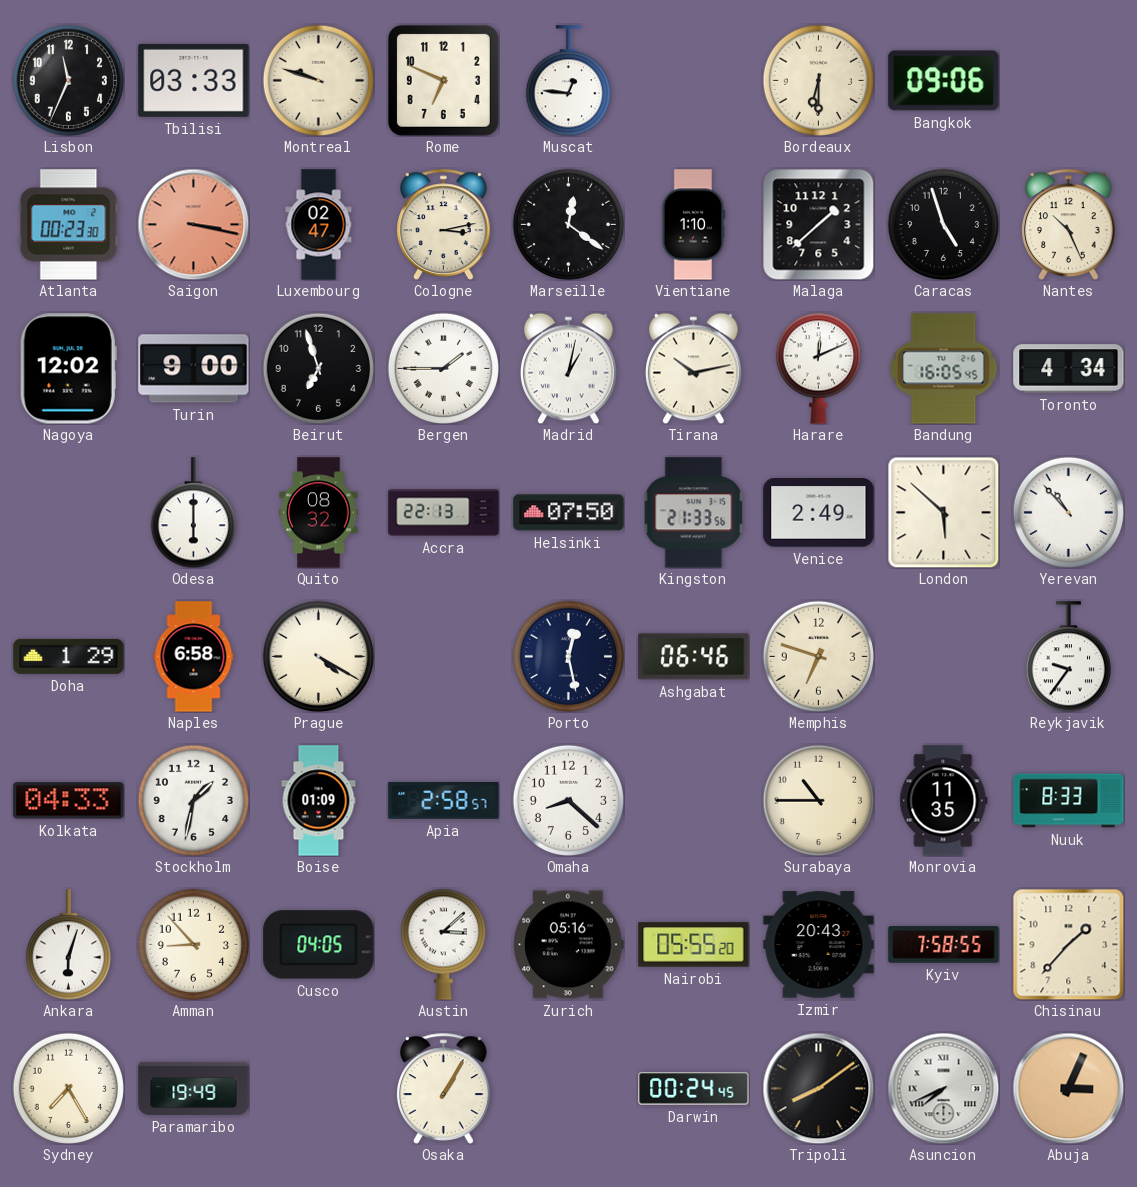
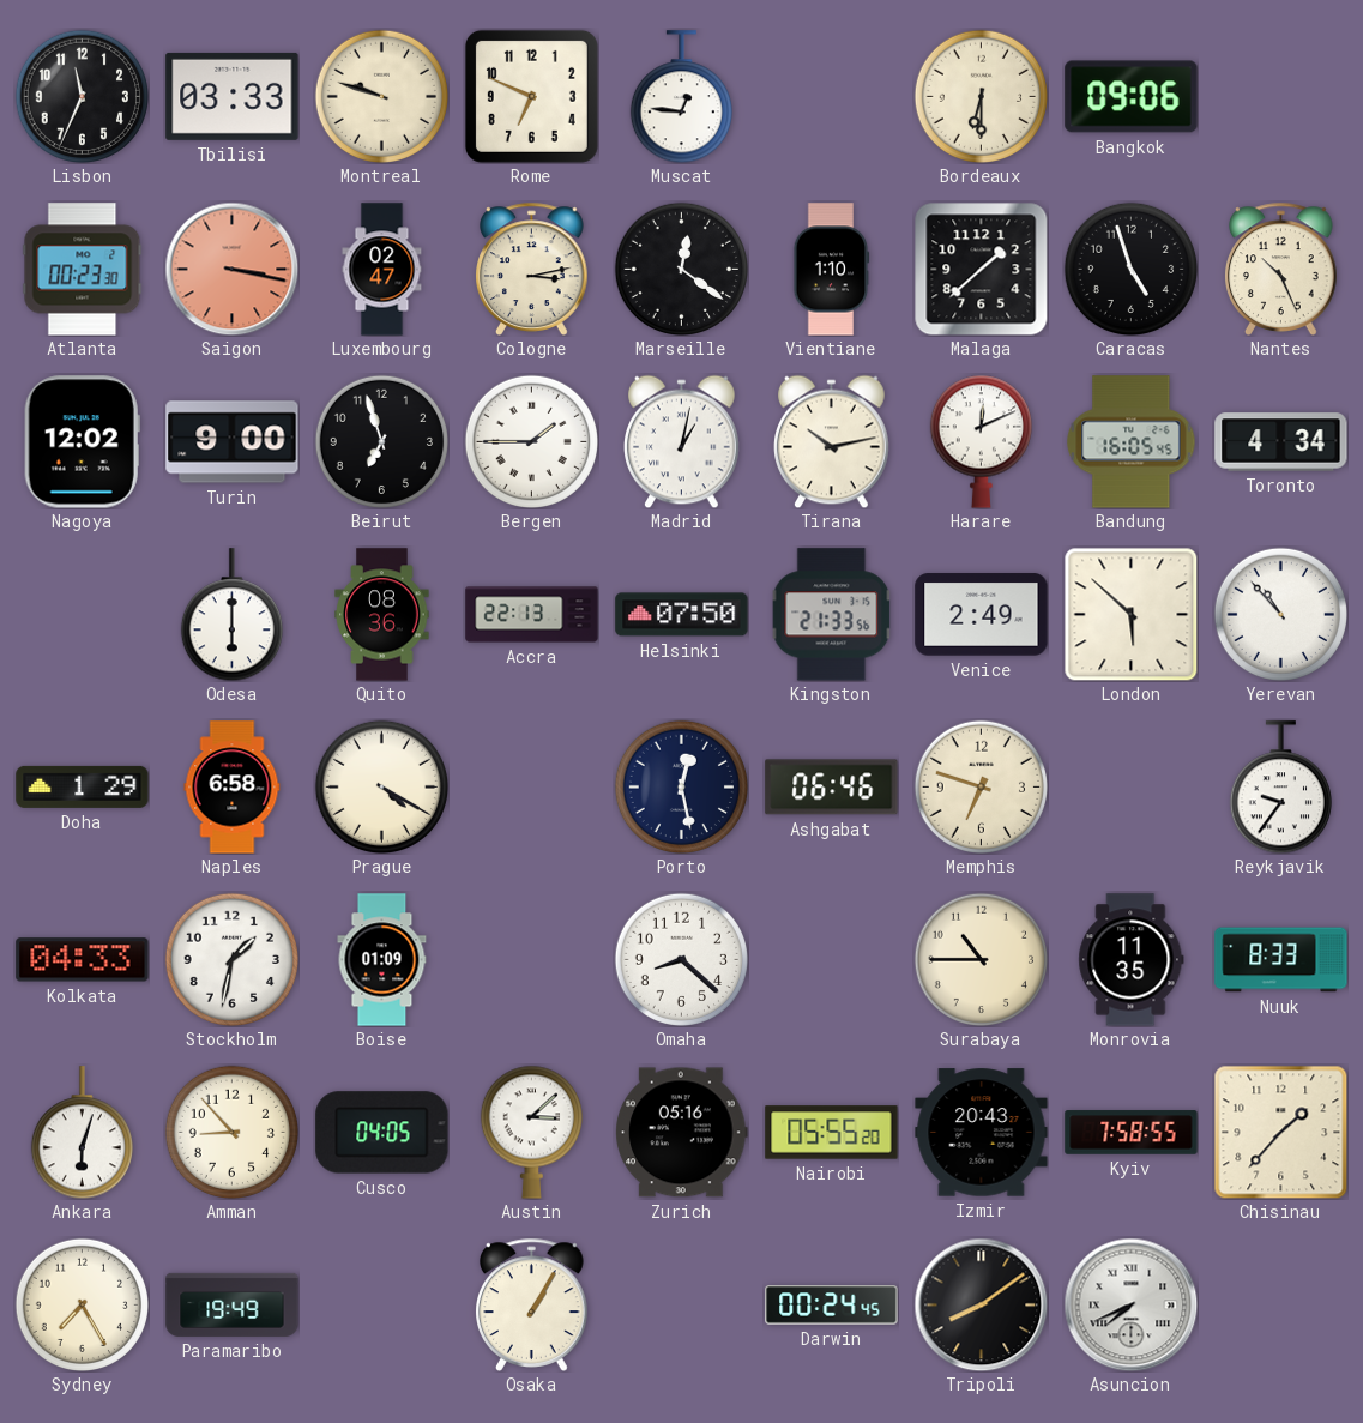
Quito: 08:32 -> 08:36
Apia: 2:58 -> none
Abuja: 3:04 -> none
